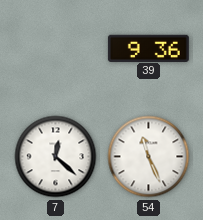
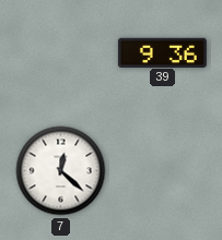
54: 11:26 -> none
